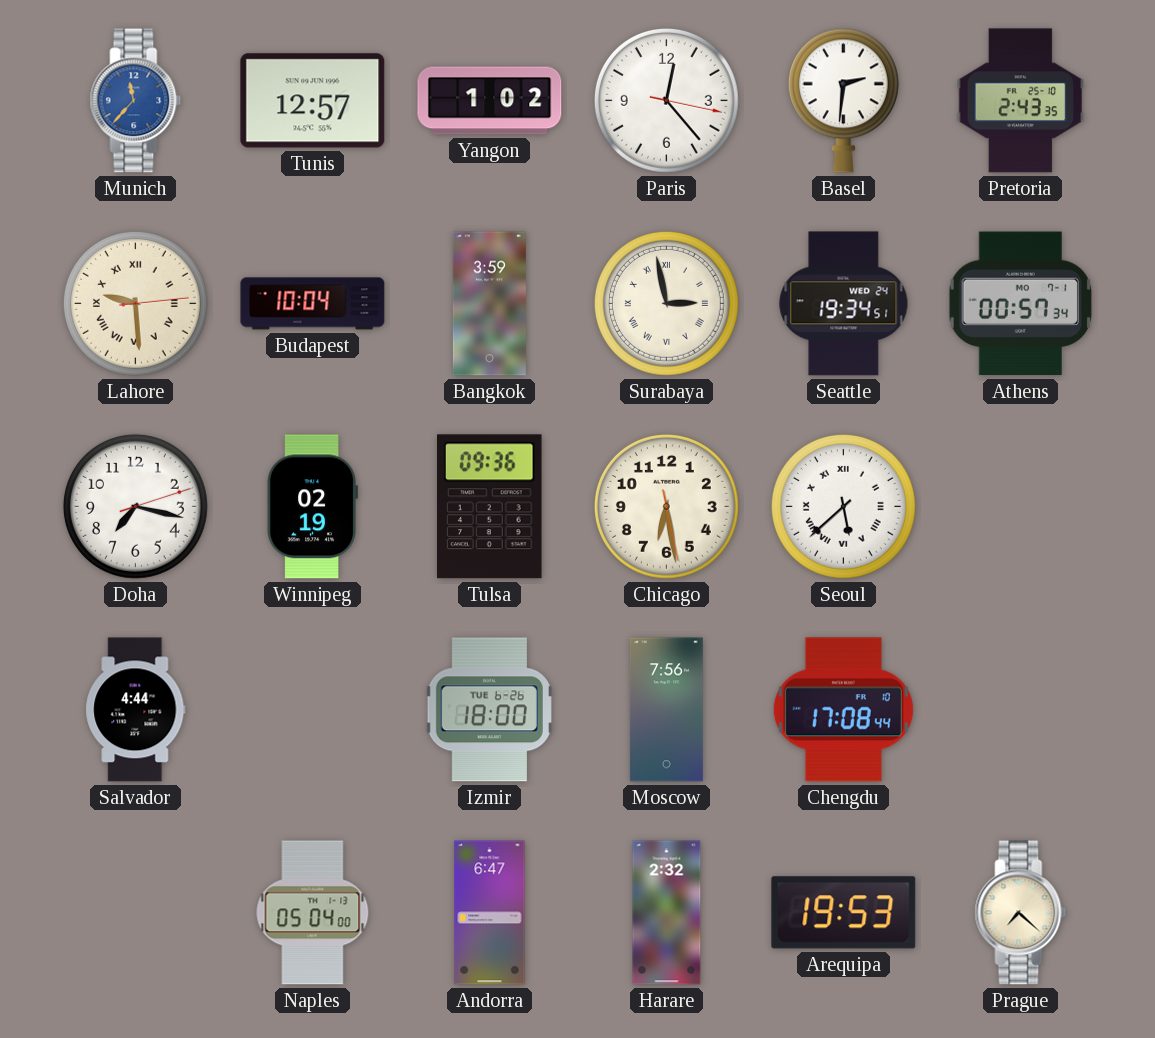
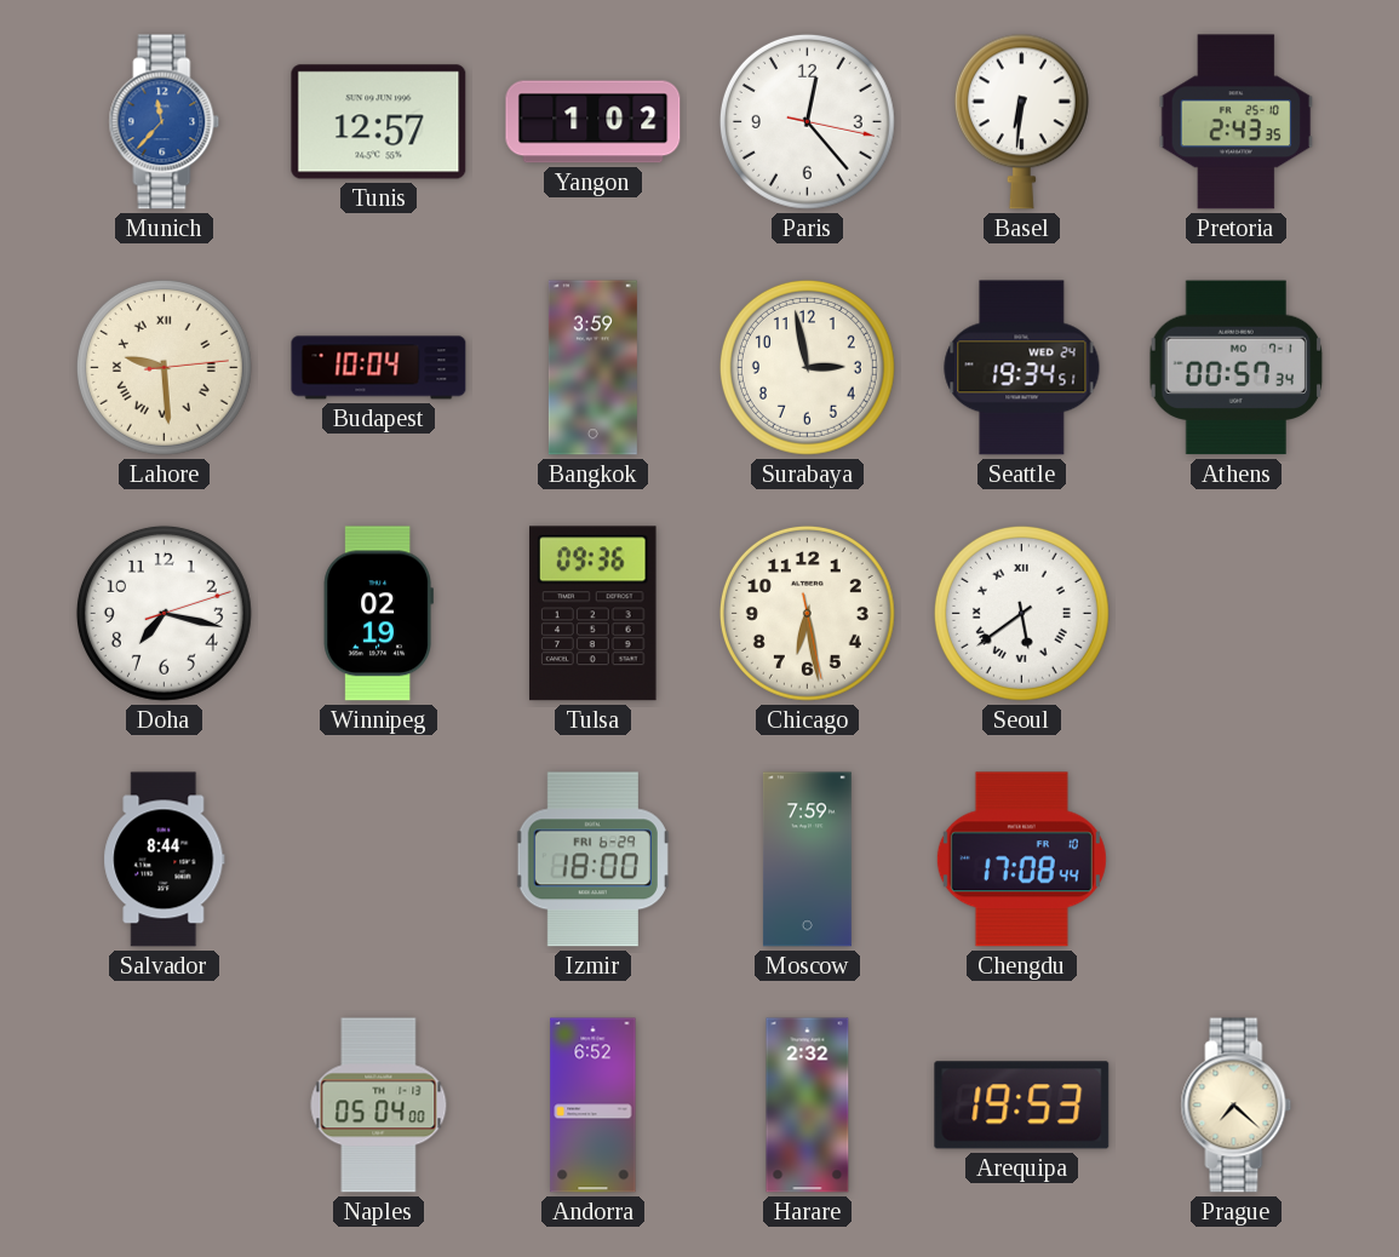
Basel: 2:31 -> 6:31
Surabaya numerals: Roman -> Arabic
Seoul: 5:38 -> 5:39
Salvador: 4:44 -> 8:44
Izmir date: TUE 6-26 -> FRI 6-29
Moscow: 7:56 -> 7:59
Andorra: 6:47 -> 6:52
